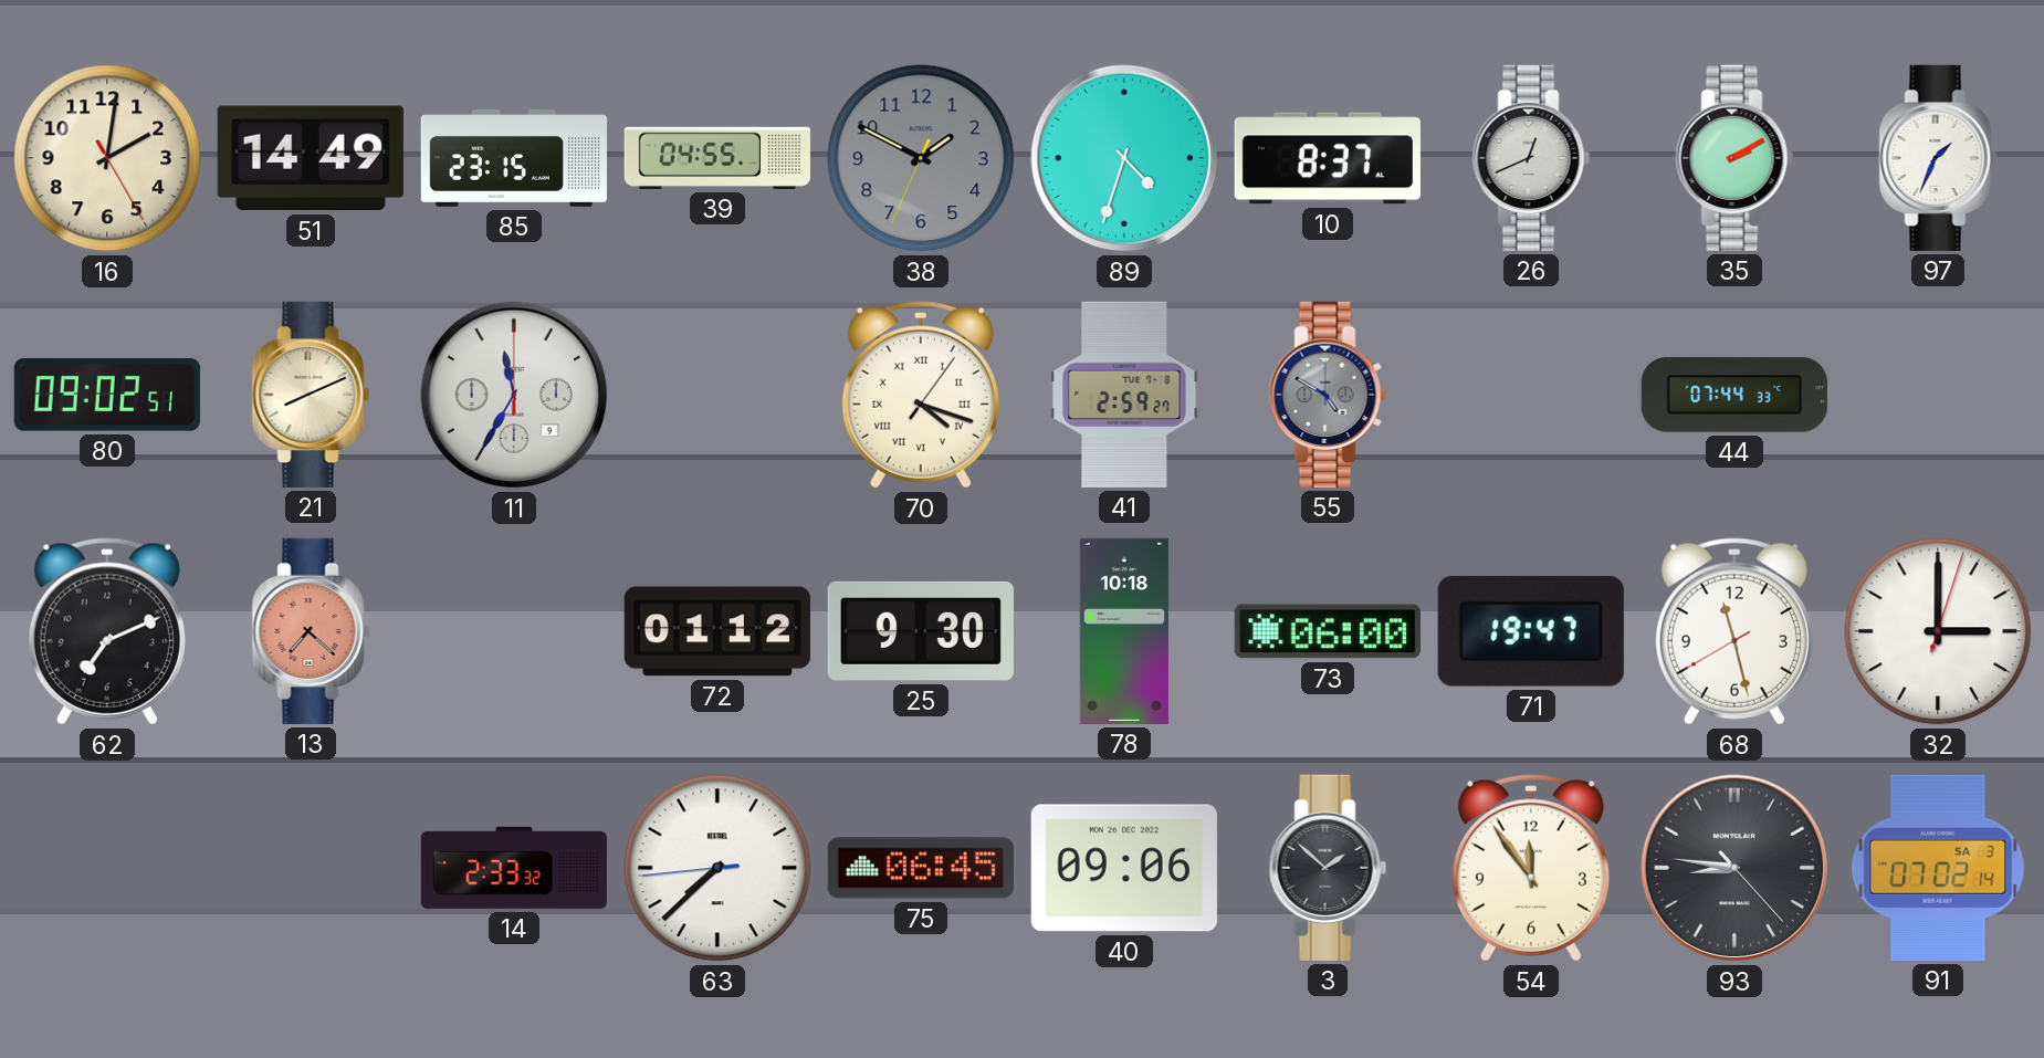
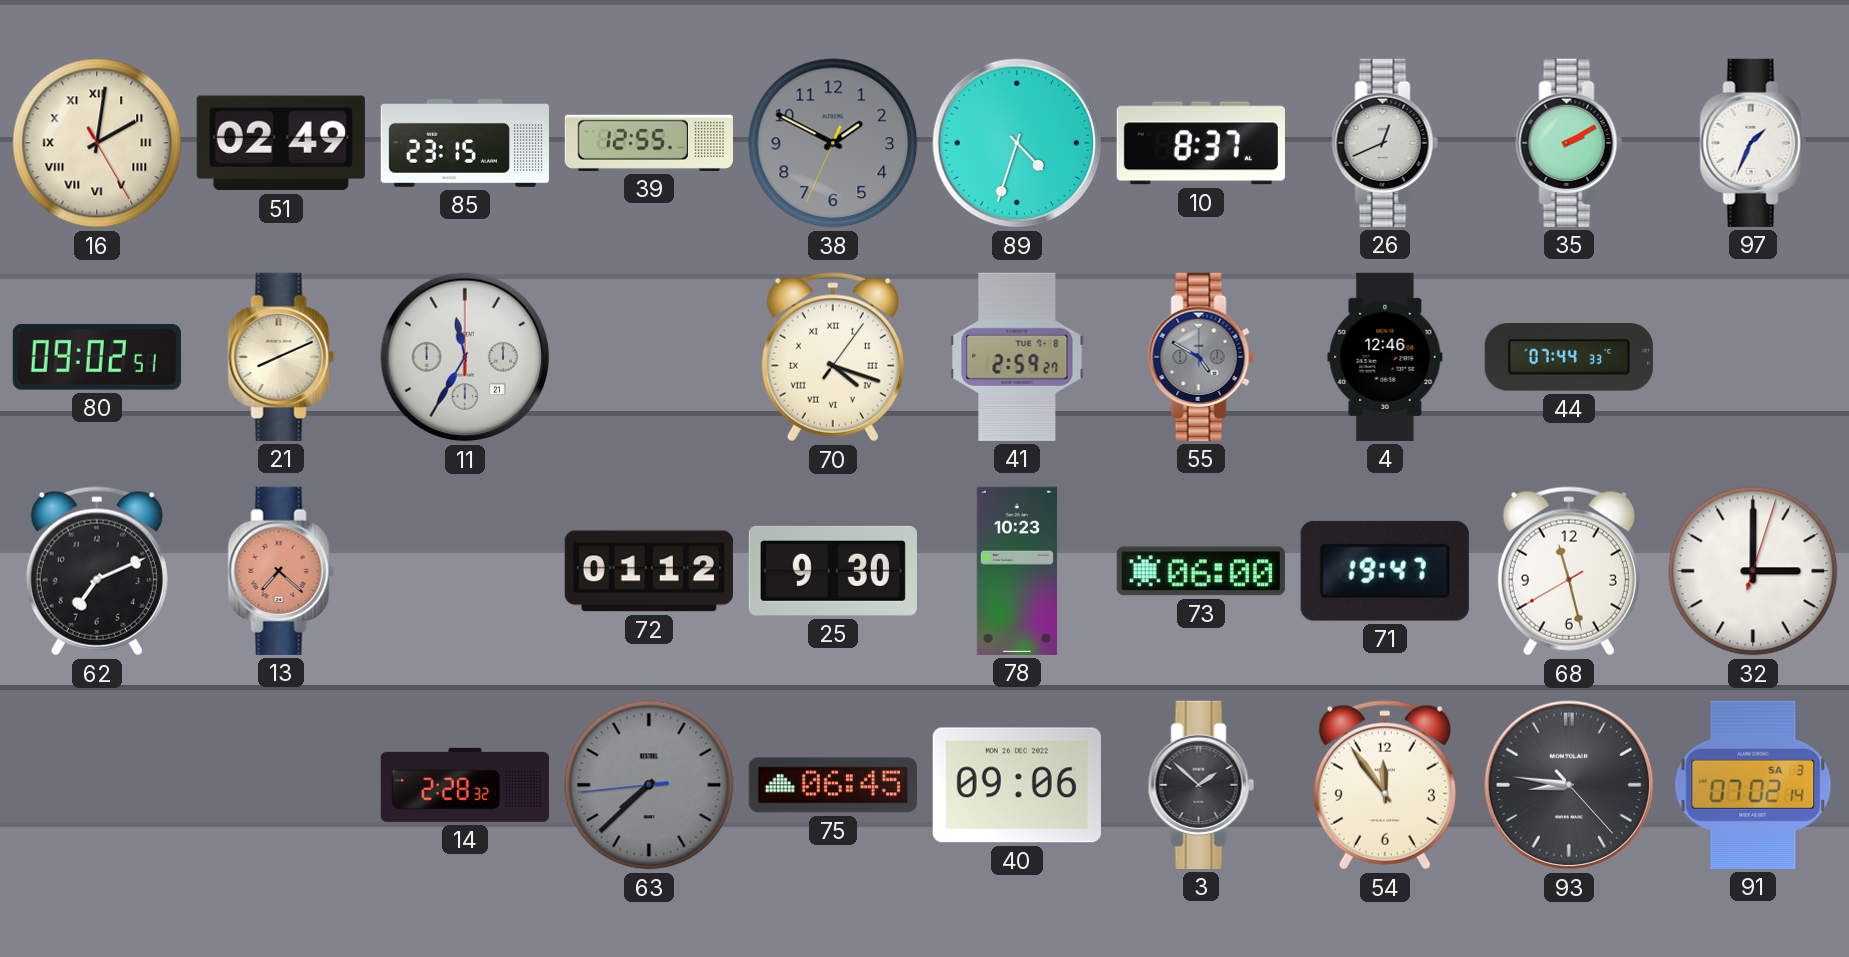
16 numerals: Arabic -> Roman
51: 14:49 -> 02:49
39: 04:55 -> 12:55
11 date: 9 -> 21
4: none -> 12:46
78: 10:18 -> 10:23
14: 2:33 -> 2:28
63 dial: white -> grey
